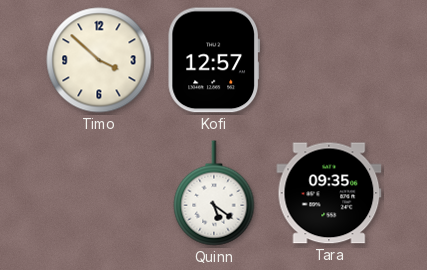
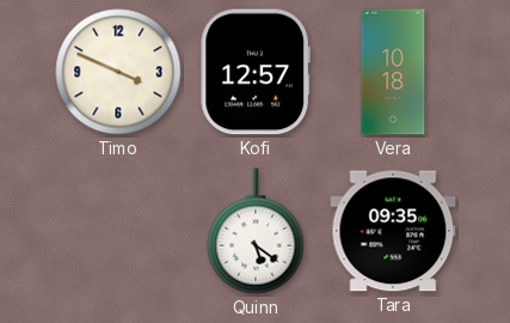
Timo: 3:52 -> 3:49
Vera: none -> 10:18
